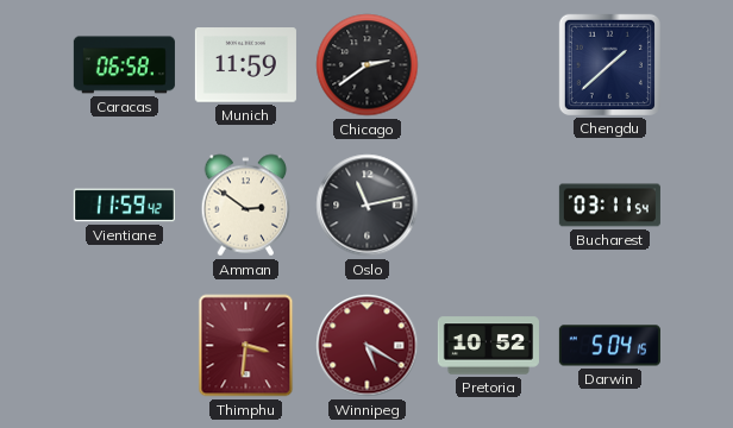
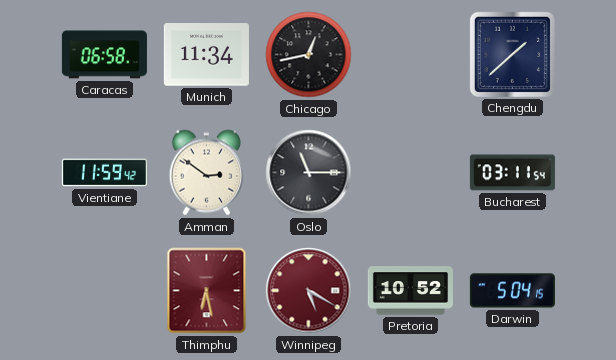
Munich: 11:59 -> 11:34
Chicago: 2:39 -> 12:43
Oslo: 11:13 -> 11:15
Thimphu: 3:31 -> 6:28
